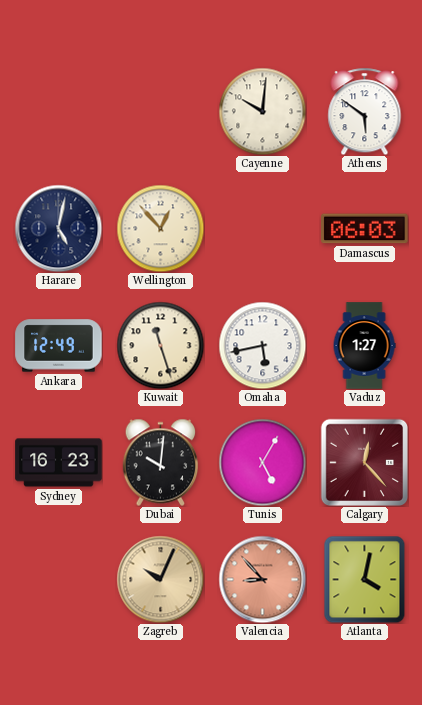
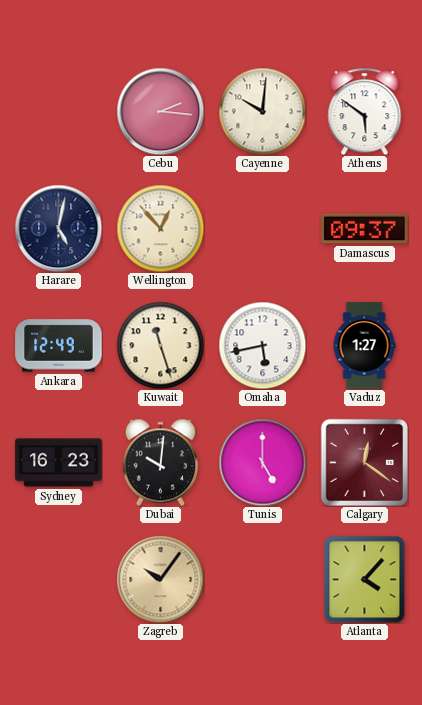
Cebu: none -> 2:16
Damascus: 06:03 -> 09:37
Tunis: 5:05 -> 5:00
Calgary: 12:23 -> 12:21
Zagreb: 10:04 -> 10:06
Valencia: 8:53 -> none
Atlanta: 4:02 -> 4:07
